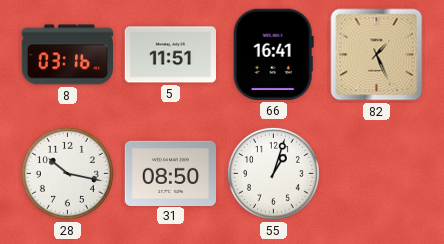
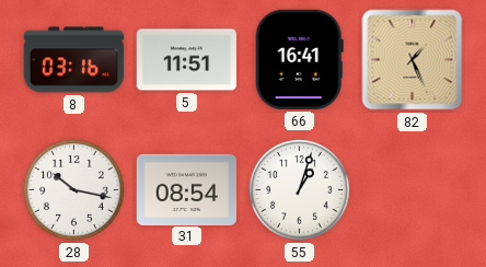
31: 08:50 -> 08:54
